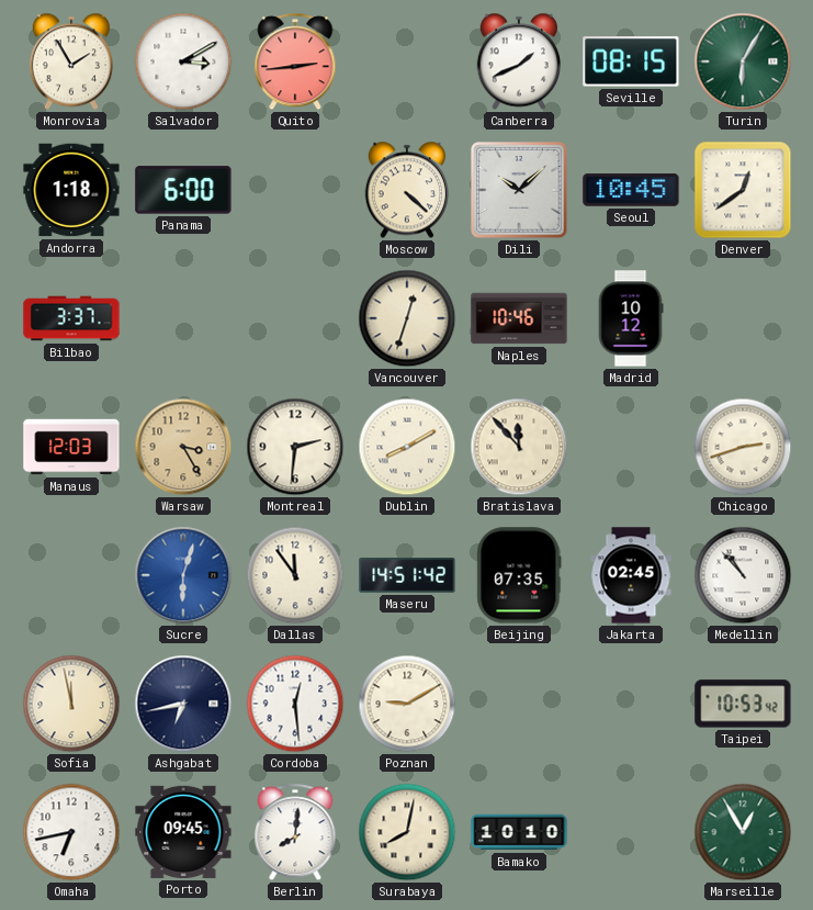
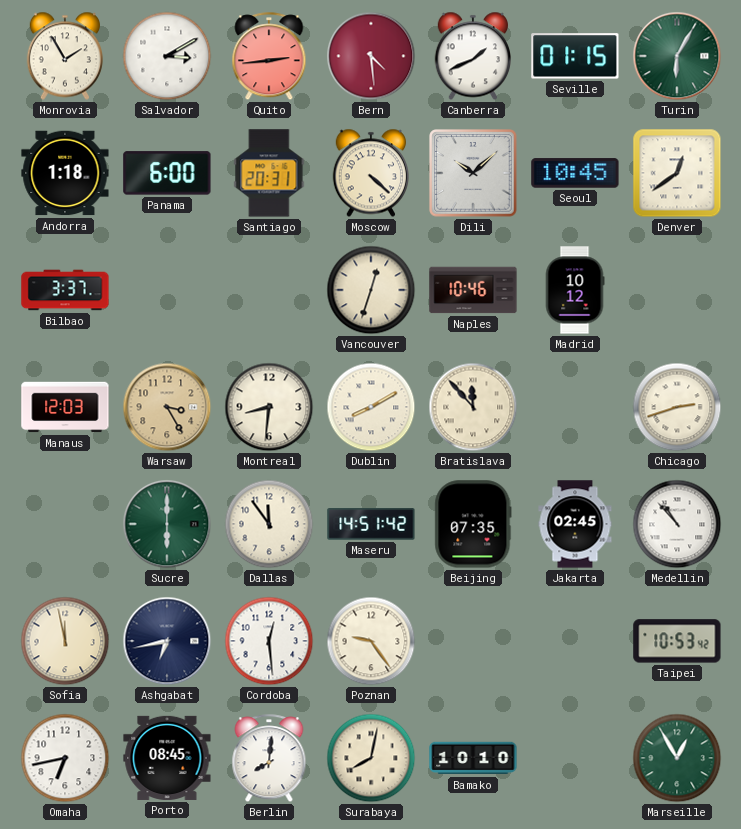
Bern: none -> 4:29
Seville: 08:15 -> 01:15
Santiago: none -> 20:31
Montreal: 2:31 -> 8:31
Sucre: 6:03 -> 6:00
Sucre dial: blue -> green
Poznan: 9:10 -> 9:24
Porto: 09:45 -> 08:45
